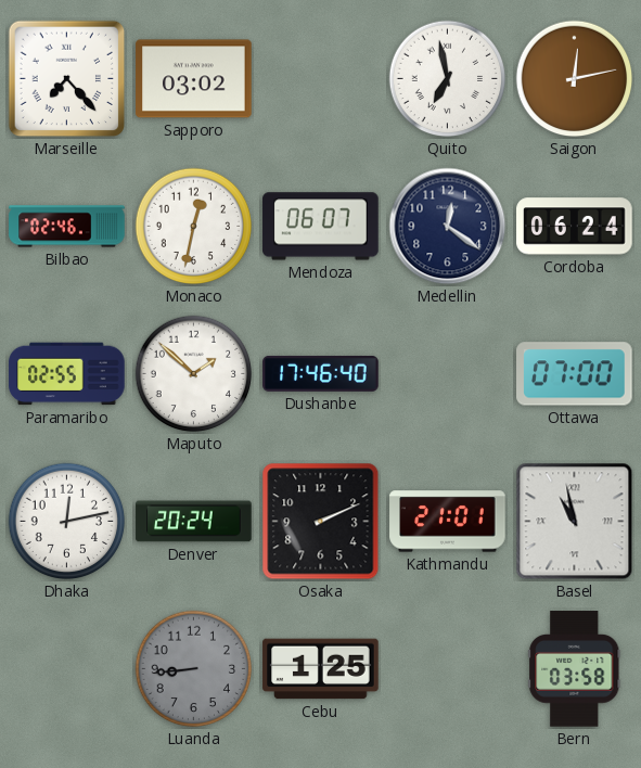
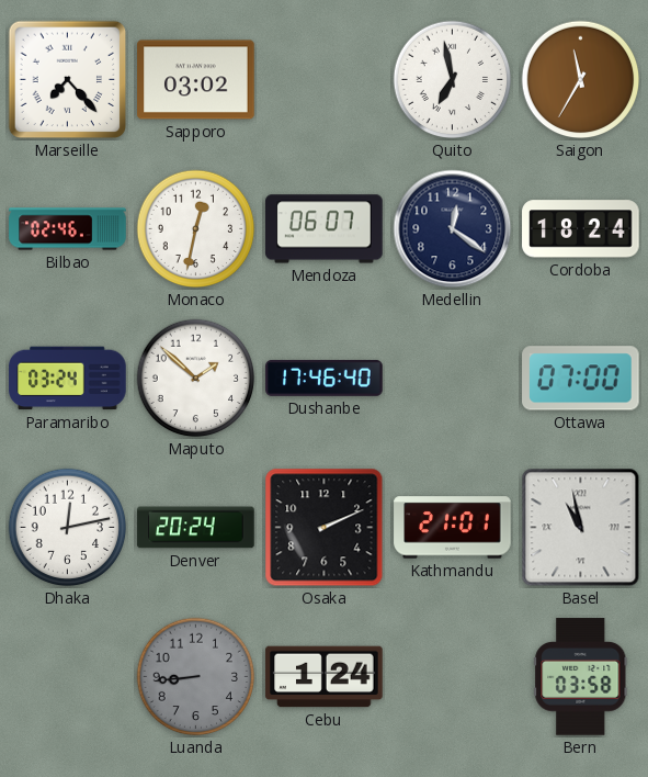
Saigon: 12:13 -> 11:35
Cordoba: 06:24 -> 18:24
Paramaribo: 02:55 -> 03:24
Cebu: 1:25 -> 1:24
